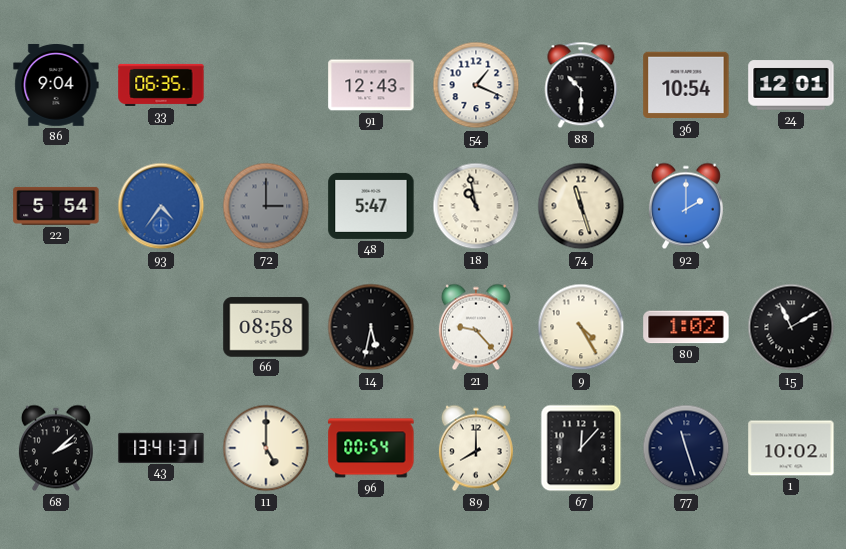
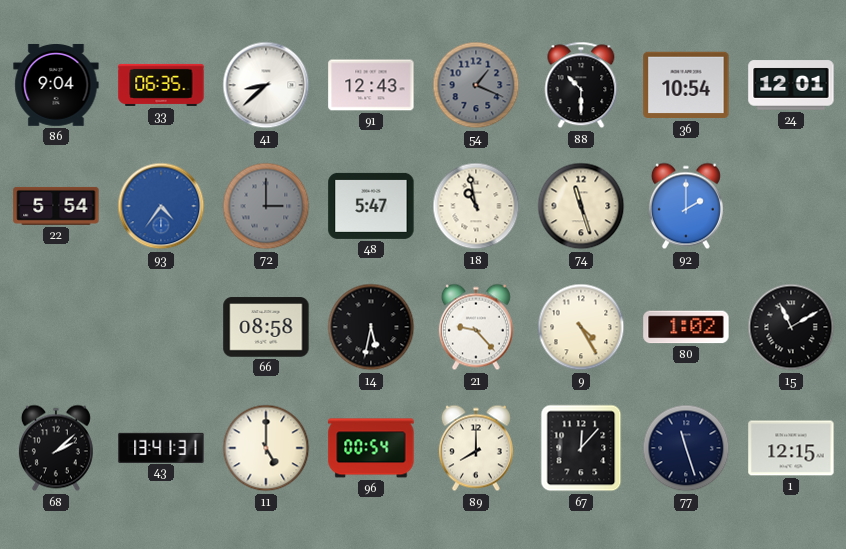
41: none -> 8:38
54 dial: white -> grey
1: 10:02 -> 12:15
